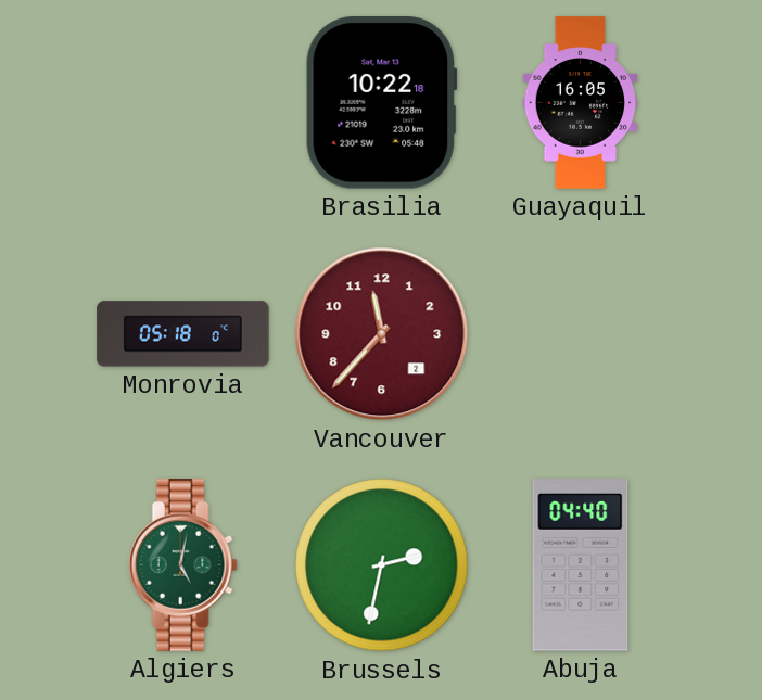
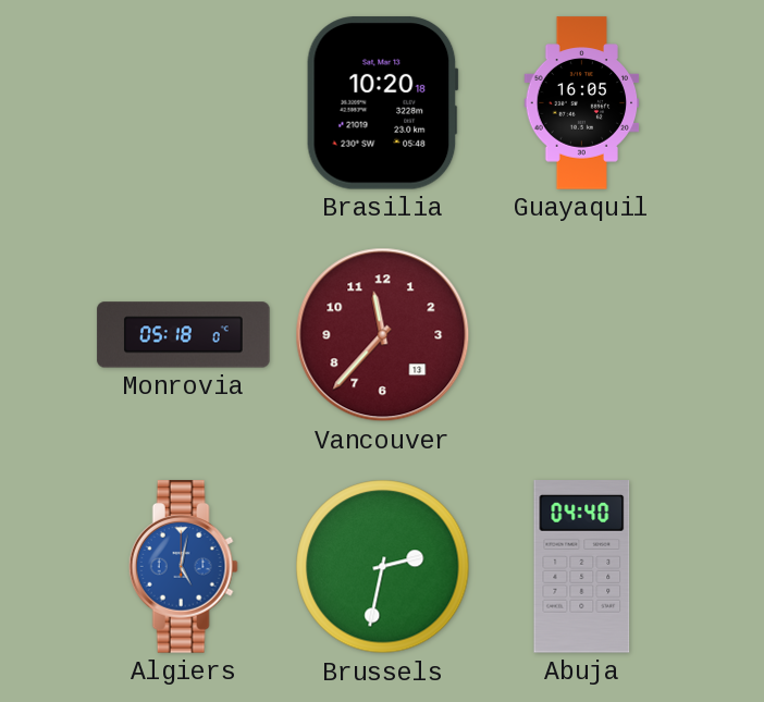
Brasilia: 10:22 -> 10:20
Vancouver date: 2 -> 13
Algiers dial: green -> blue
